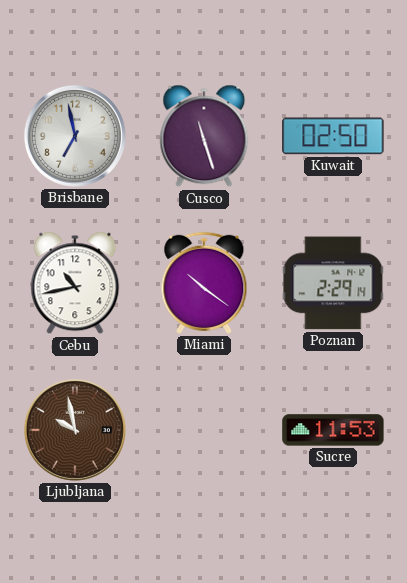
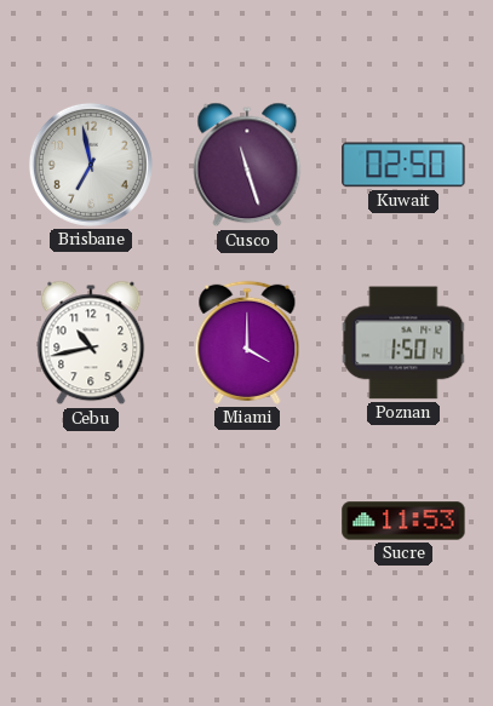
Miami: 10:21 -> 4:00
Poznan: 2:29 -> 1:50
Ljubljana: 9:58 -> none
